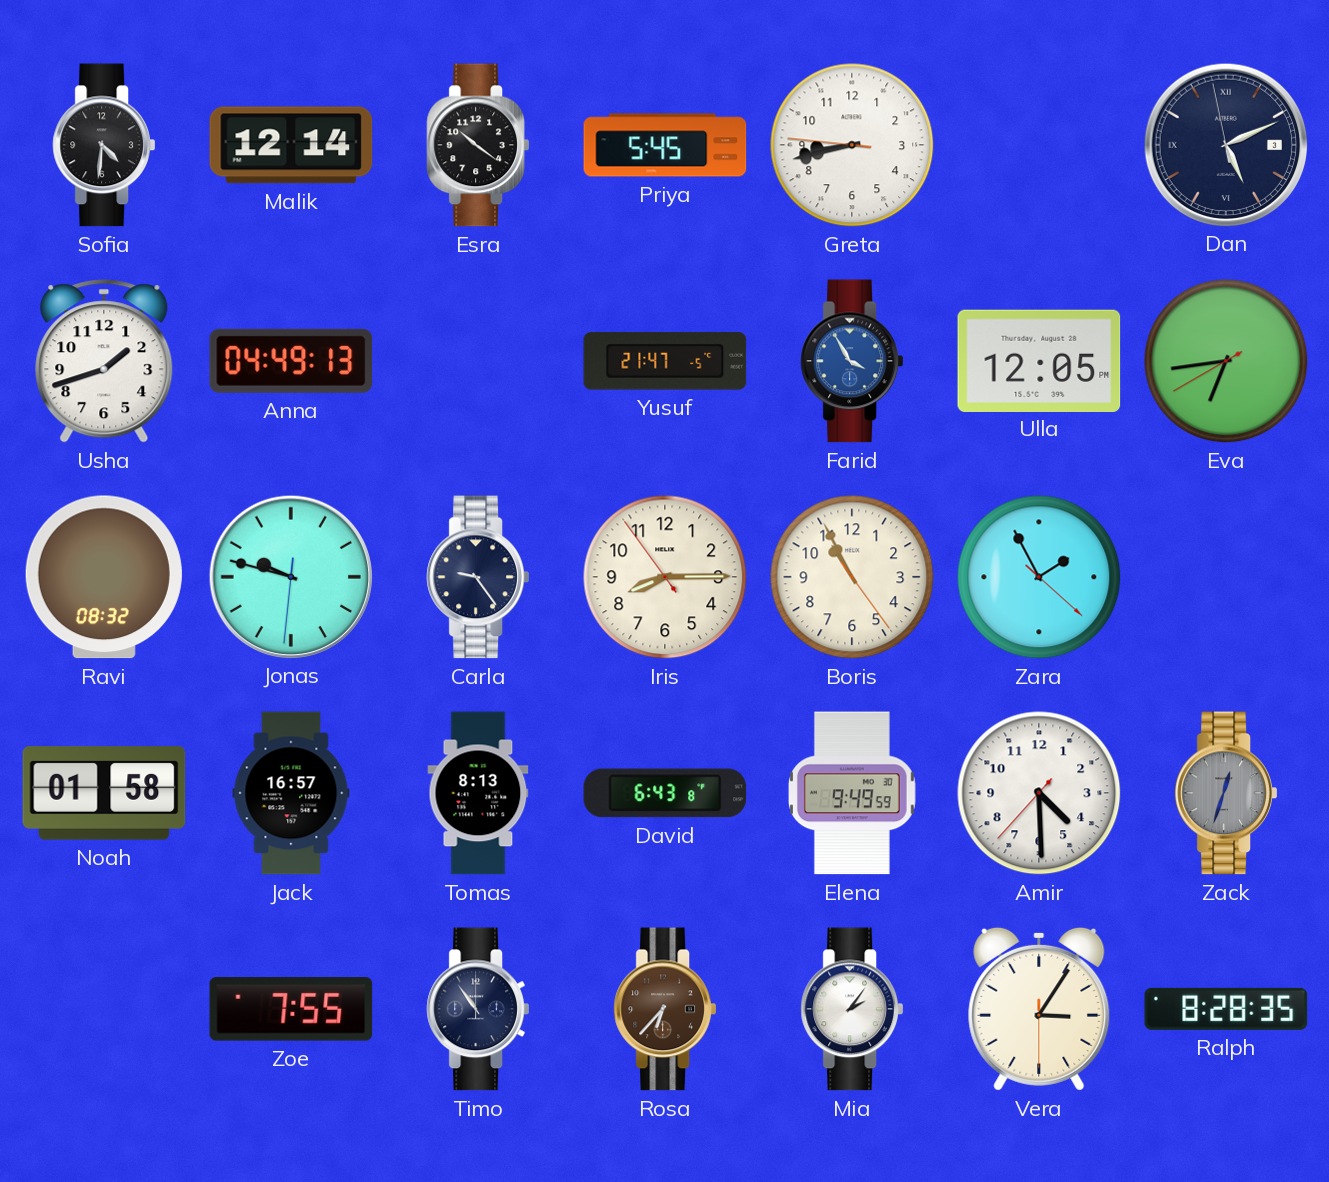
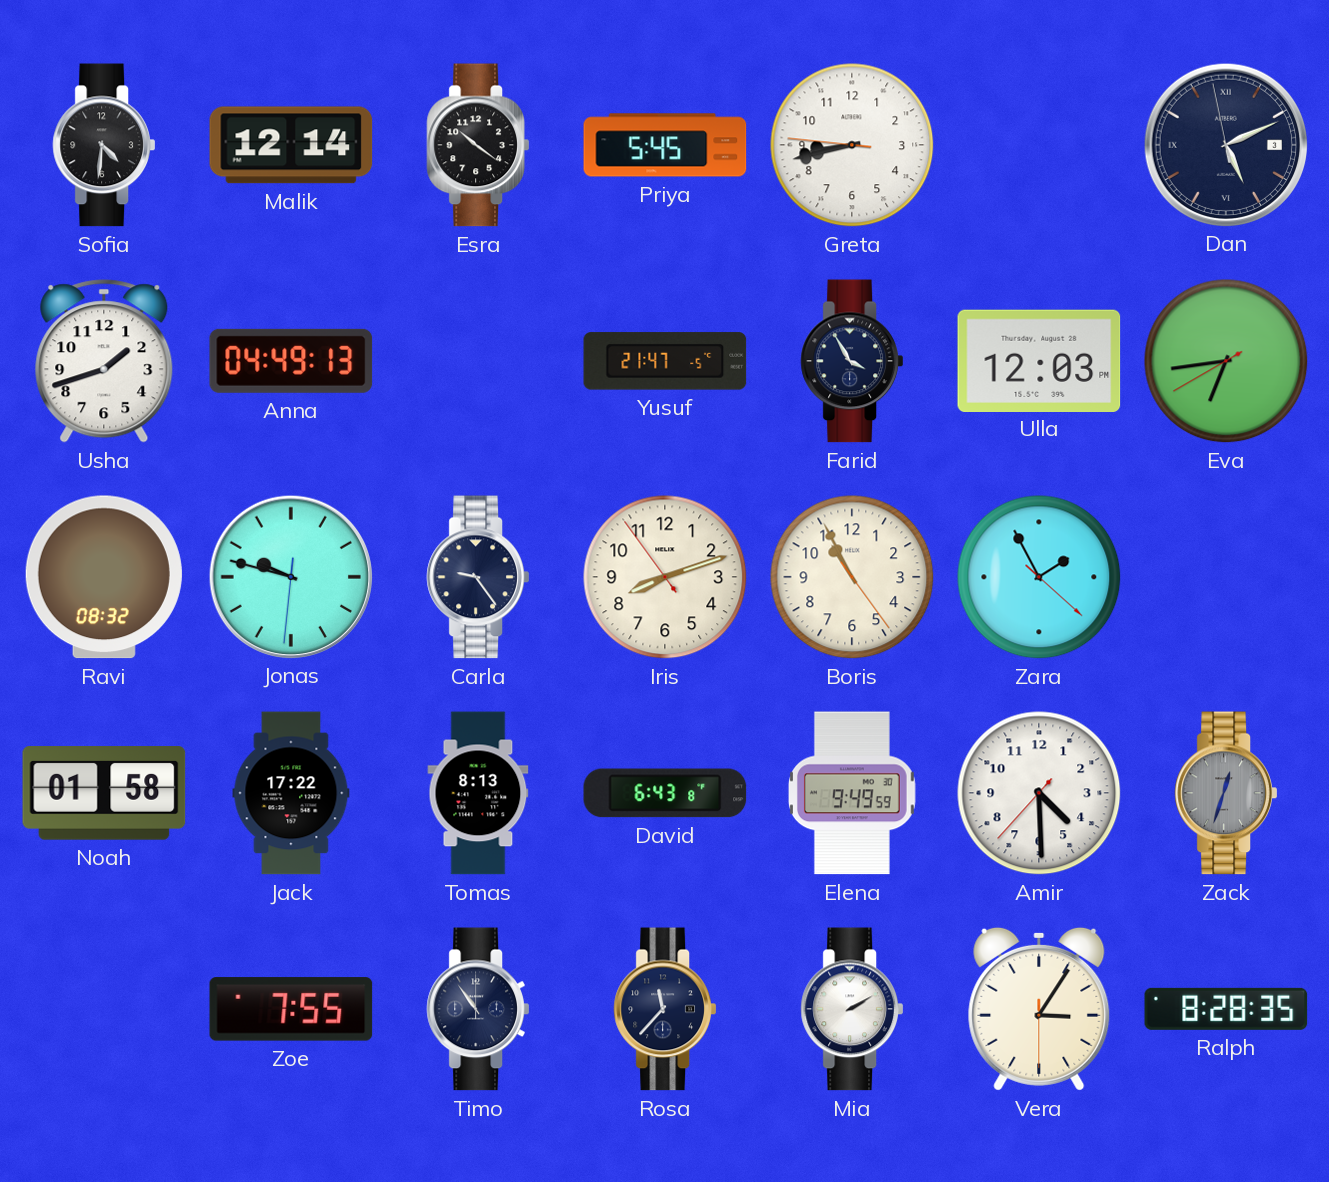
Farid dial: blue -> navy
Ulla: 12:05 -> 12:03
Iris: 8:14 -> 8:11
Jack: 16:57 -> 17:22
Rosa: 6:37 -> 11:37
Rosa dial: brown -> navy
Mia: 2:06 -> 2:10
